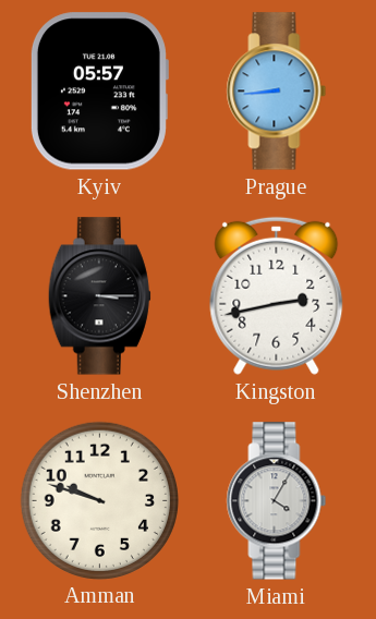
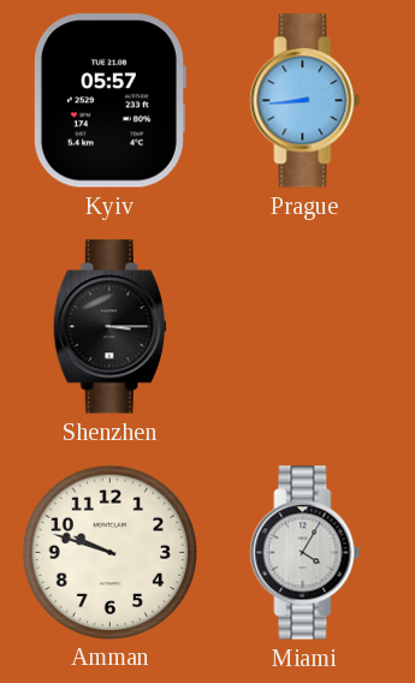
Kingston: 2:43 -> none
